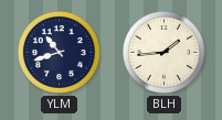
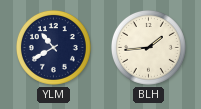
YLM: 10:42 -> 10:40
